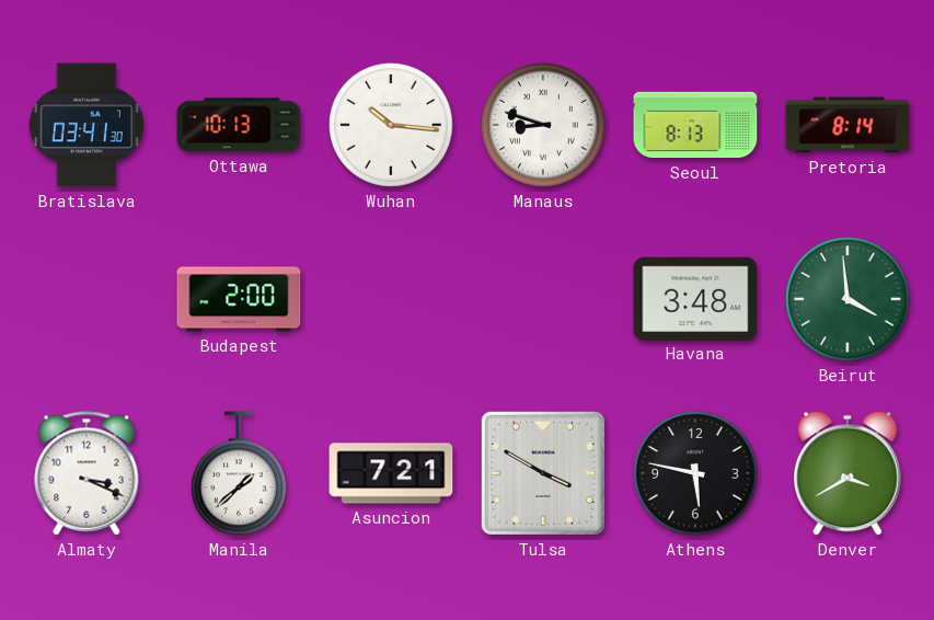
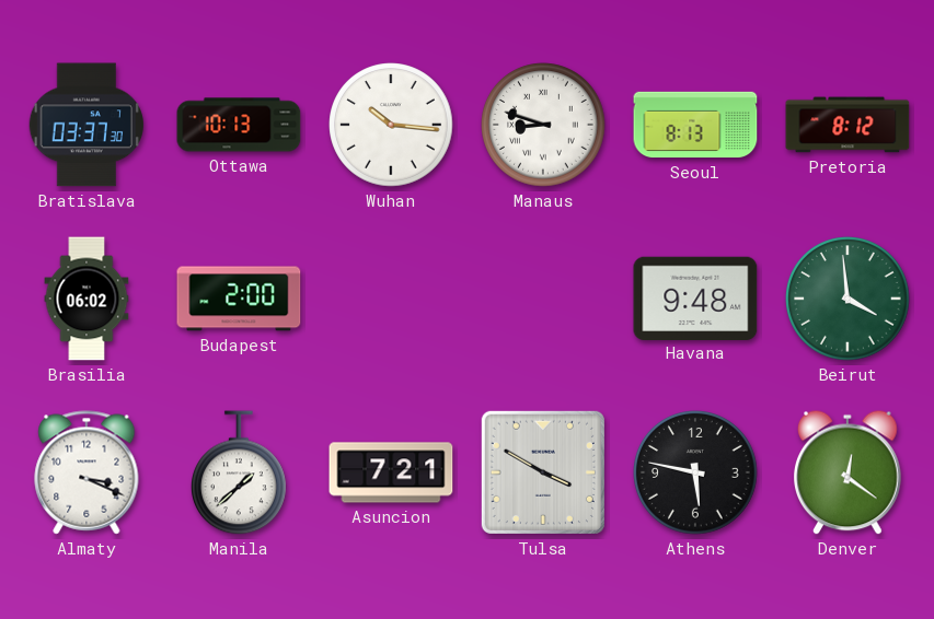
Bratislava: 03:41 -> 03:37
Pretoria: 8:14 -> 8:12
Brasilia: none -> 06:02
Havana: 3:48 -> 9:48
Denver: 3:40 -> 12:21
